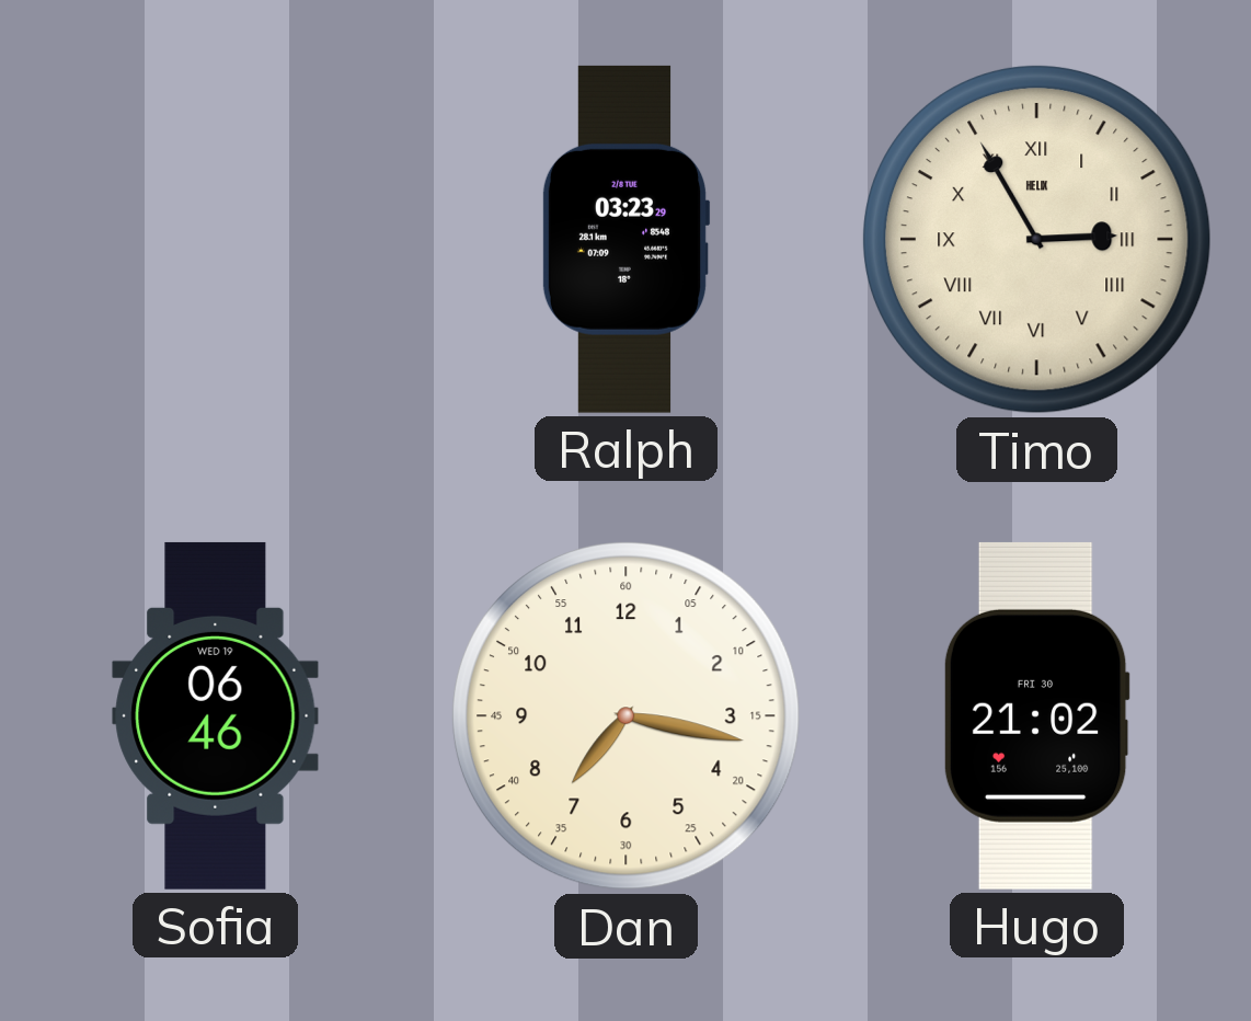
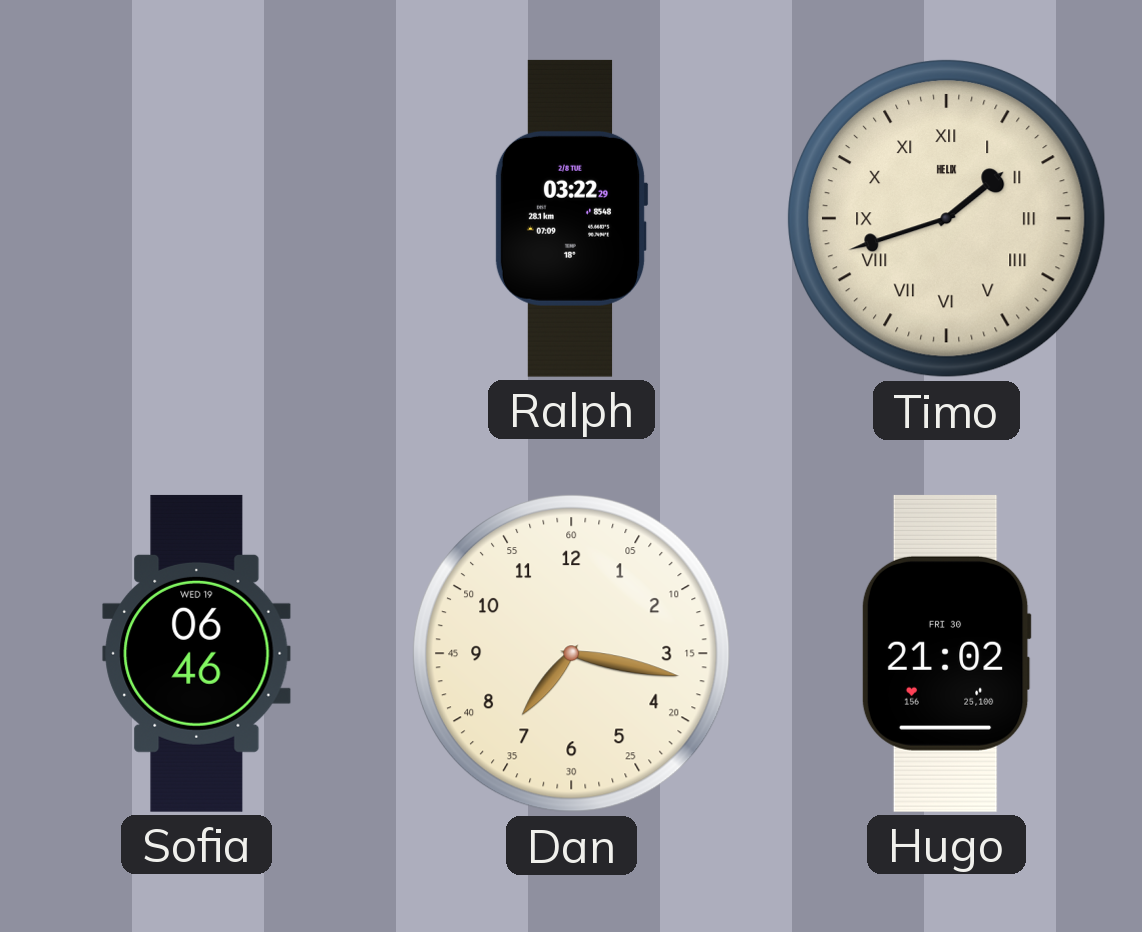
Ralph: 03:23 -> 03:22
Timo: 2:55 -> 1:42
